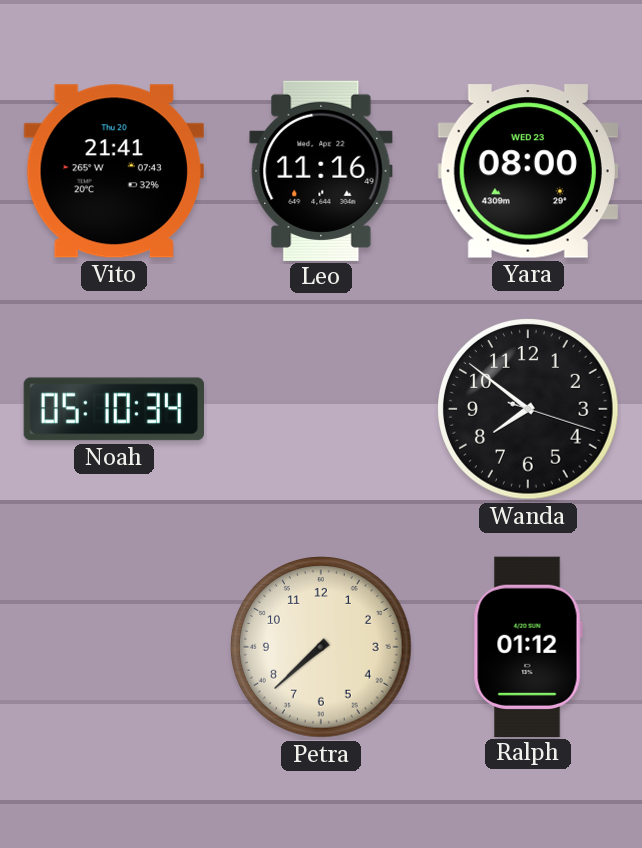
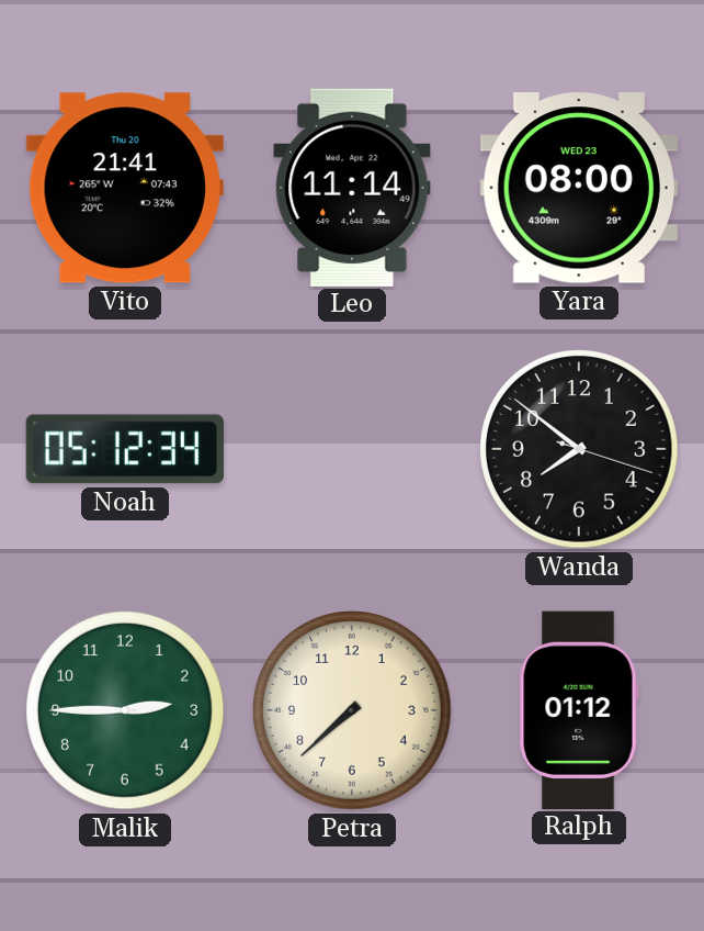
Leo: 11:16 -> 11:14
Noah: 05:10 -> 05:12
Malik: none -> 2:45
